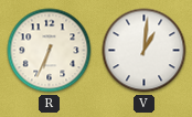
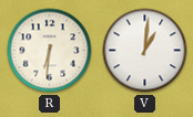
R: 6:34 -> 6:31
